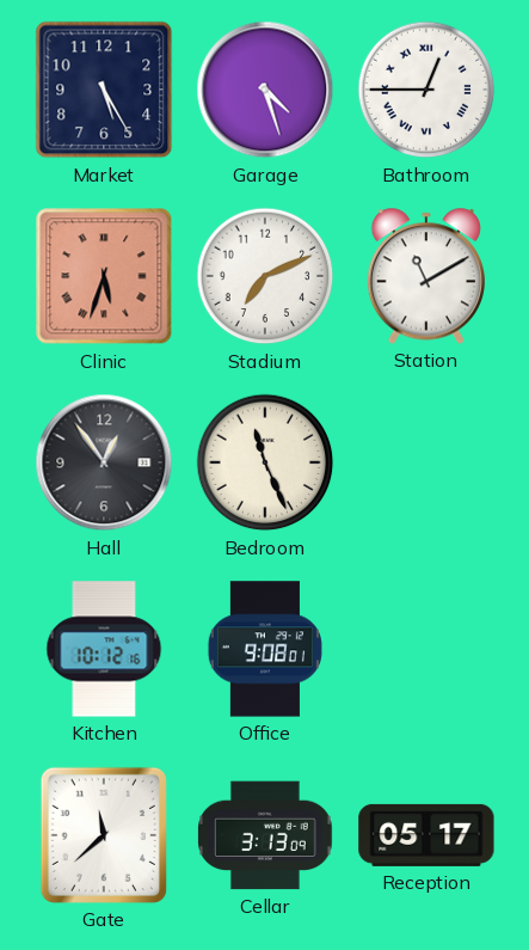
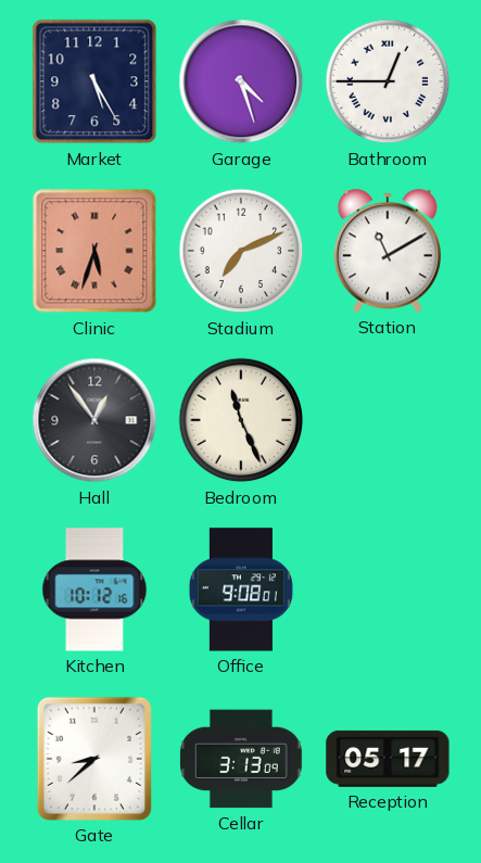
Gate: 11:38 -> 8:38
